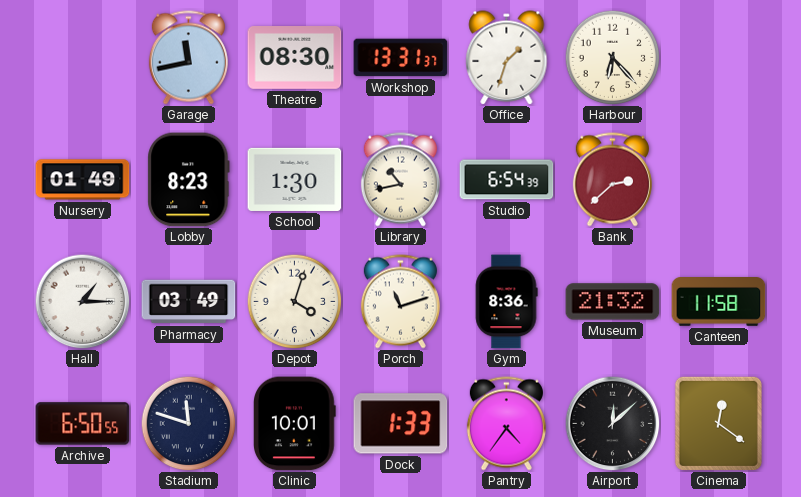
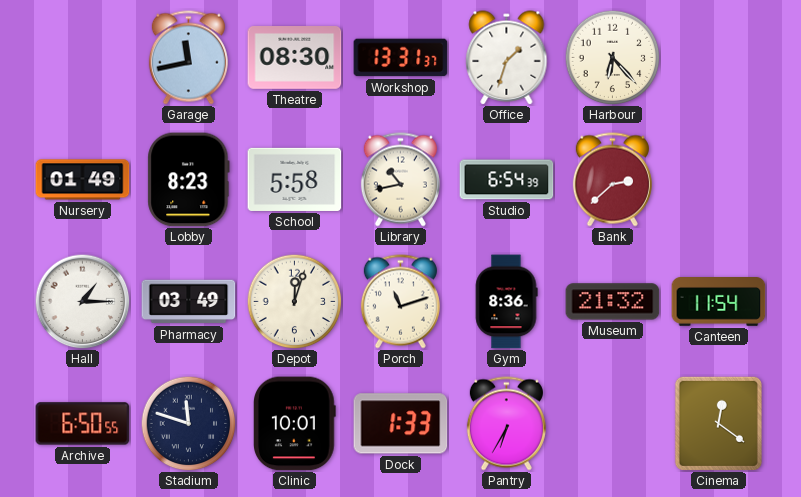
School: 1:30 -> 5:58
Depot: 4:03 -> 12:03
Canteen: 11:58 -> 11:54
Pantry: 4:36 -> 6:35
Airport: 12:08 -> none
